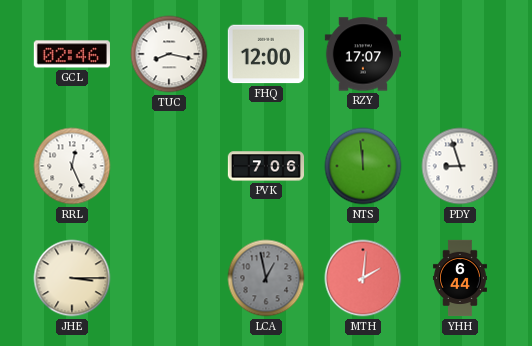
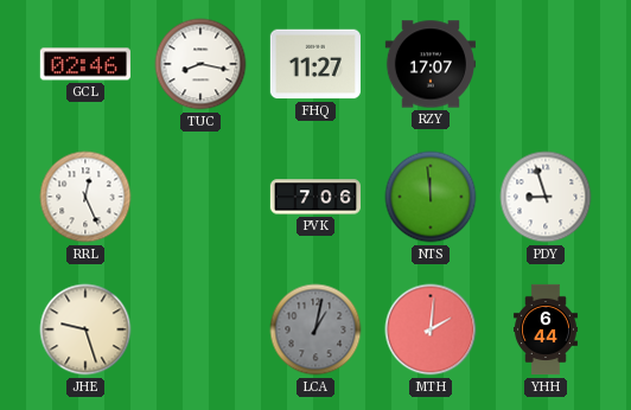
FHQ: 12:00 -> 11:27
JHE: 3:15 -> 9:27
LCA: 12:58 -> 1:02
